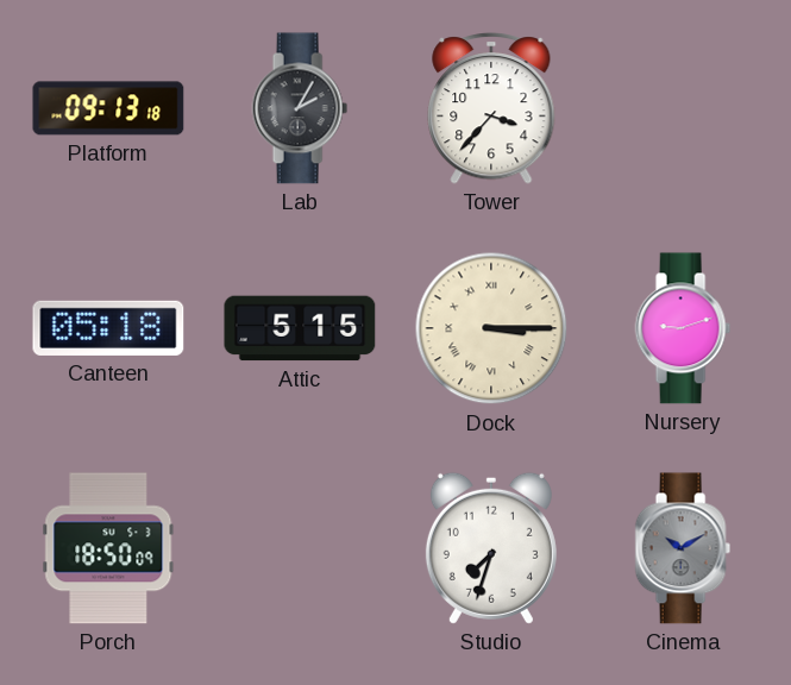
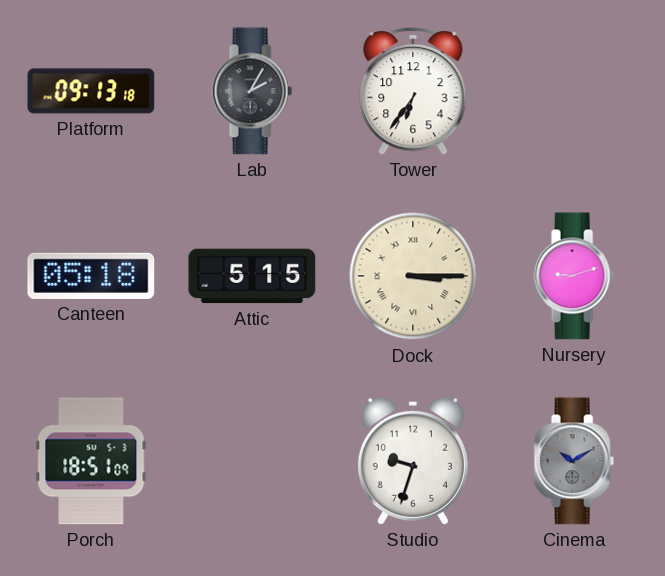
Tower: 3:37 -> 6:36
Porch: 18:50 -> 18:51
Studio: 7:33 -> 9:33
